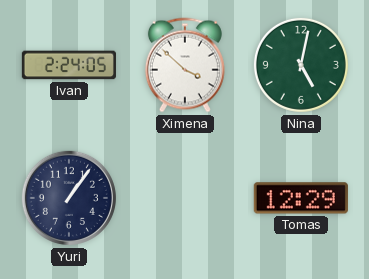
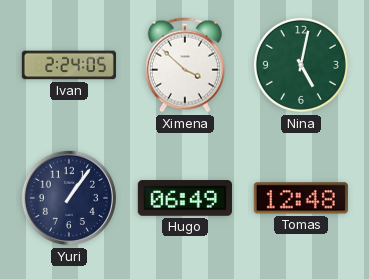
Hugo: none -> 06:49
Tomas: 12:29 -> 12:48
